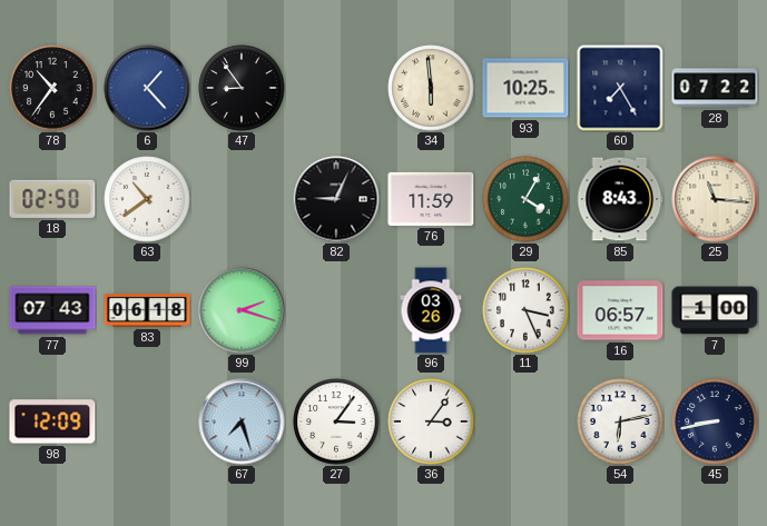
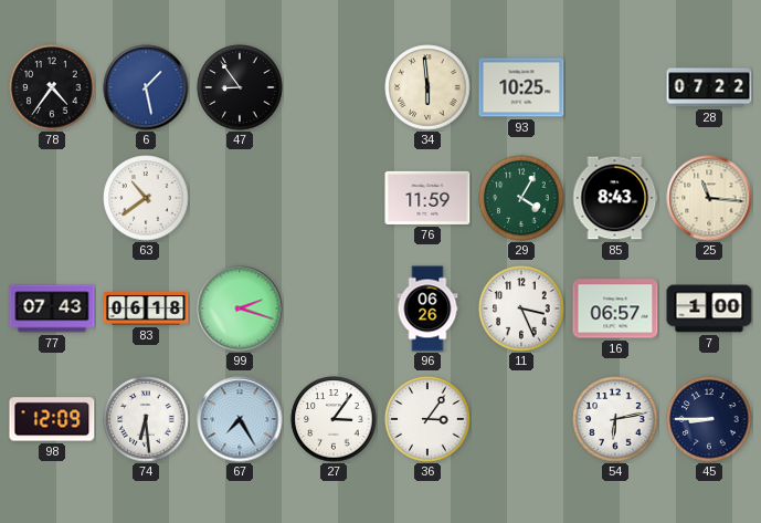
78: 10:36 -> 4:36
6: 1:23 -> 1:28
60: 7:25 -> none
18: 02:50 -> none
82: 9:04 -> none
96: 03:26 -> 06:26
74: none -> 6:29
67: 7:27 -> 7:25
45: 8:43 -> 8:45
